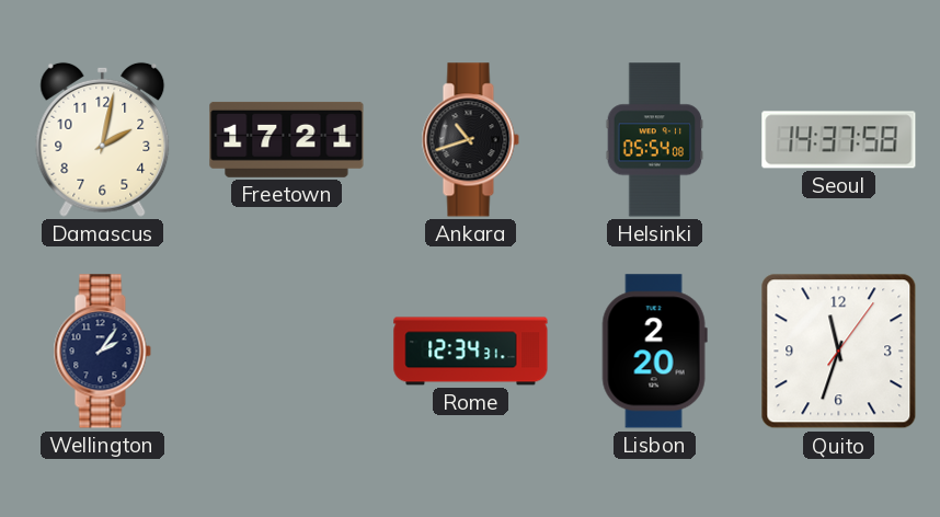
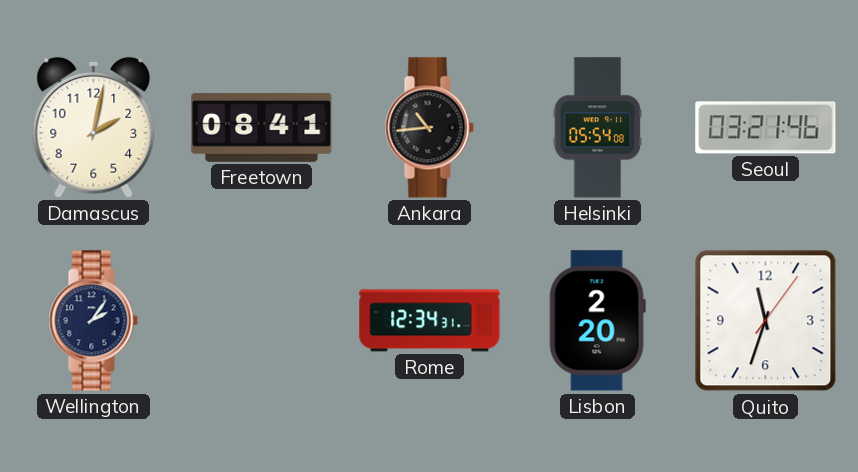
Freetown: 17:21 -> 08:41
Ankara: 10:42 -> 10:44
Seoul: 14:37 -> 03:21
